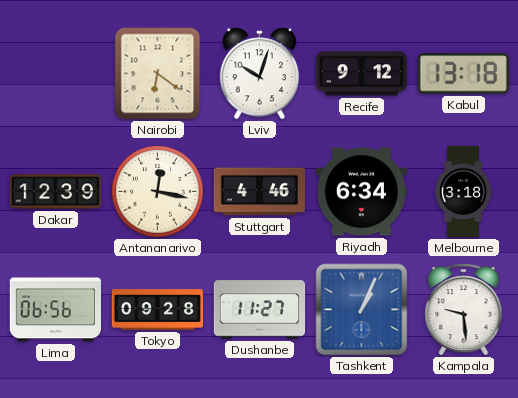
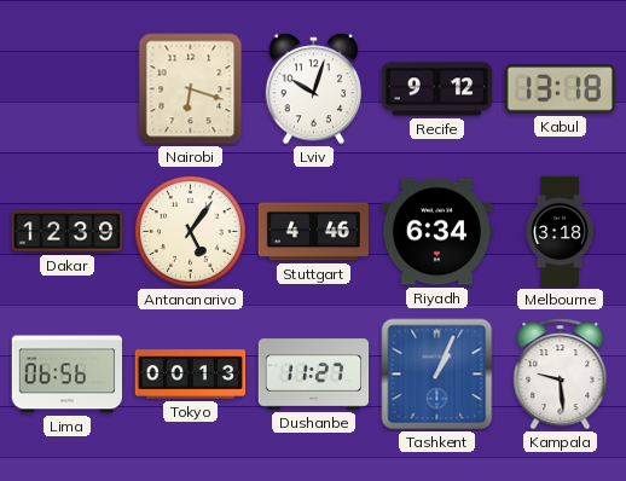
Nairobi: 6:21 -> 6:18
Antananarivo: 12:17 -> 5:06
Tokyo: 09:28 -> 00:13
